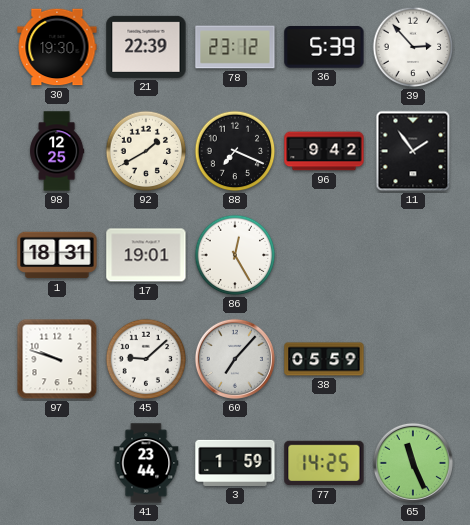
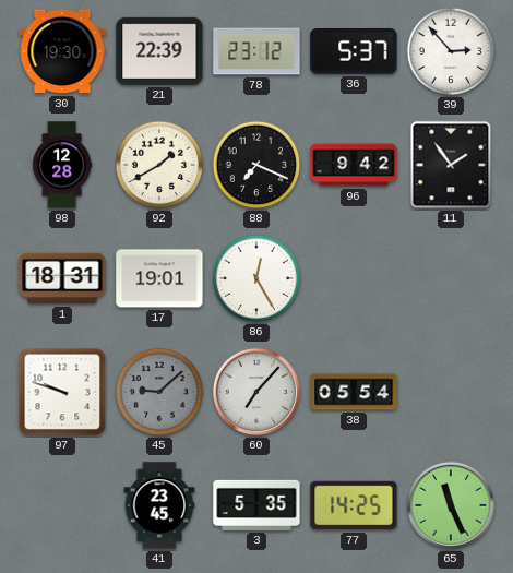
36: 5:39 -> 5:37
98: 12:25 -> 12:28
45 dial: white -> grey
38: 05:59 -> 05:54
41: 23:44 -> 23:45
3: 1:59 -> 5:35
